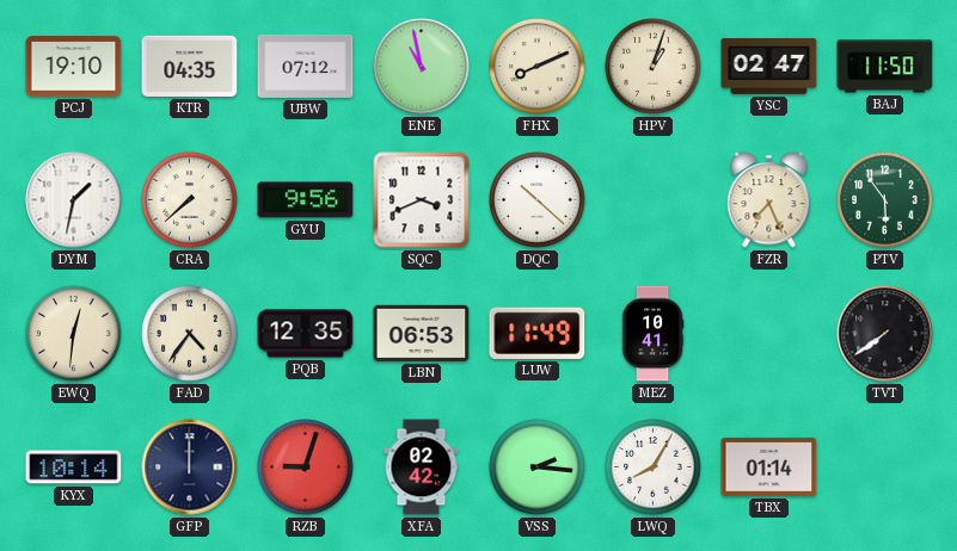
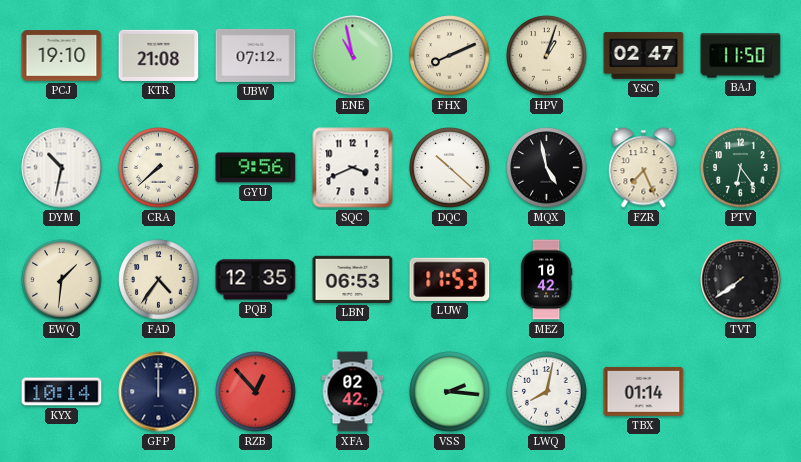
KTR: 04:35 -> 21:08
DYM: 1:32 -> 10:32
MQX: none -> 4:58
PTV: 5:54 -> 6:24
EWQ: 12:31 -> 1:31
LUW: 11:49 -> 11:53
MEZ: 10:41 -> 10:42
RZB: 9:03 -> 12:53
LWQ: 8:05 -> 8:02
